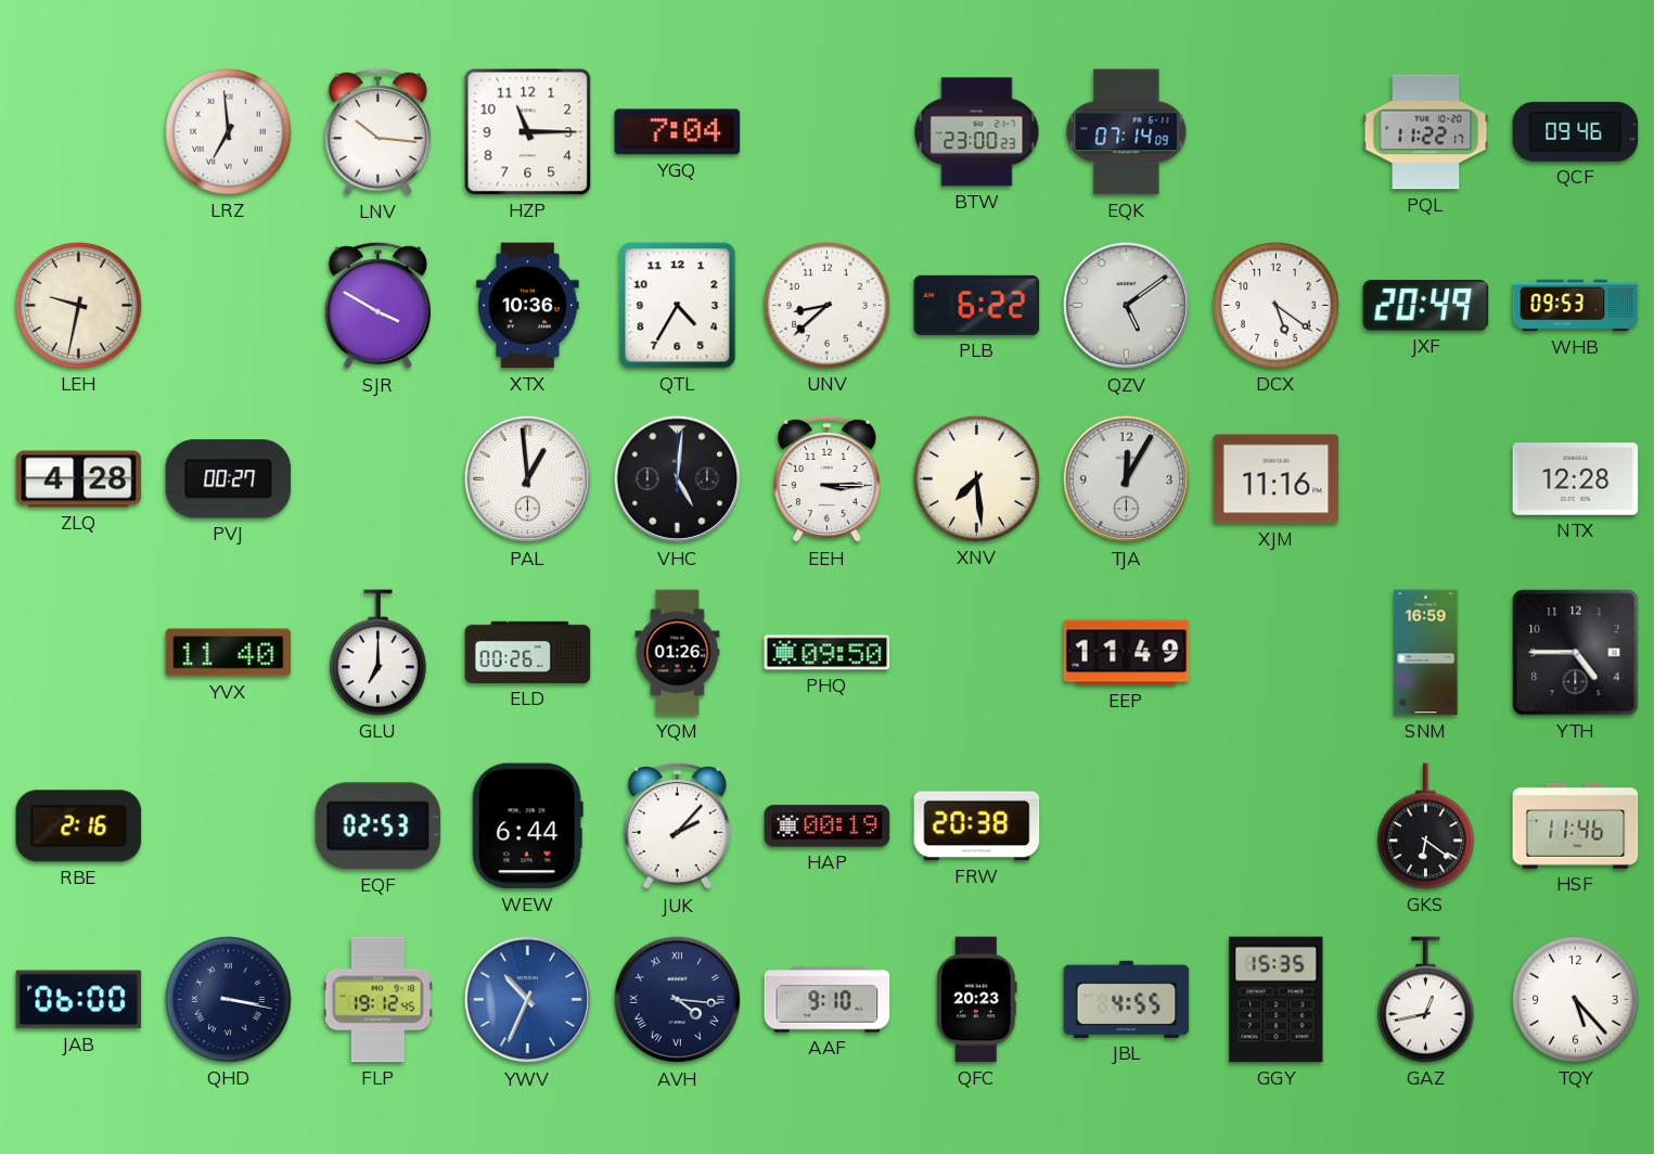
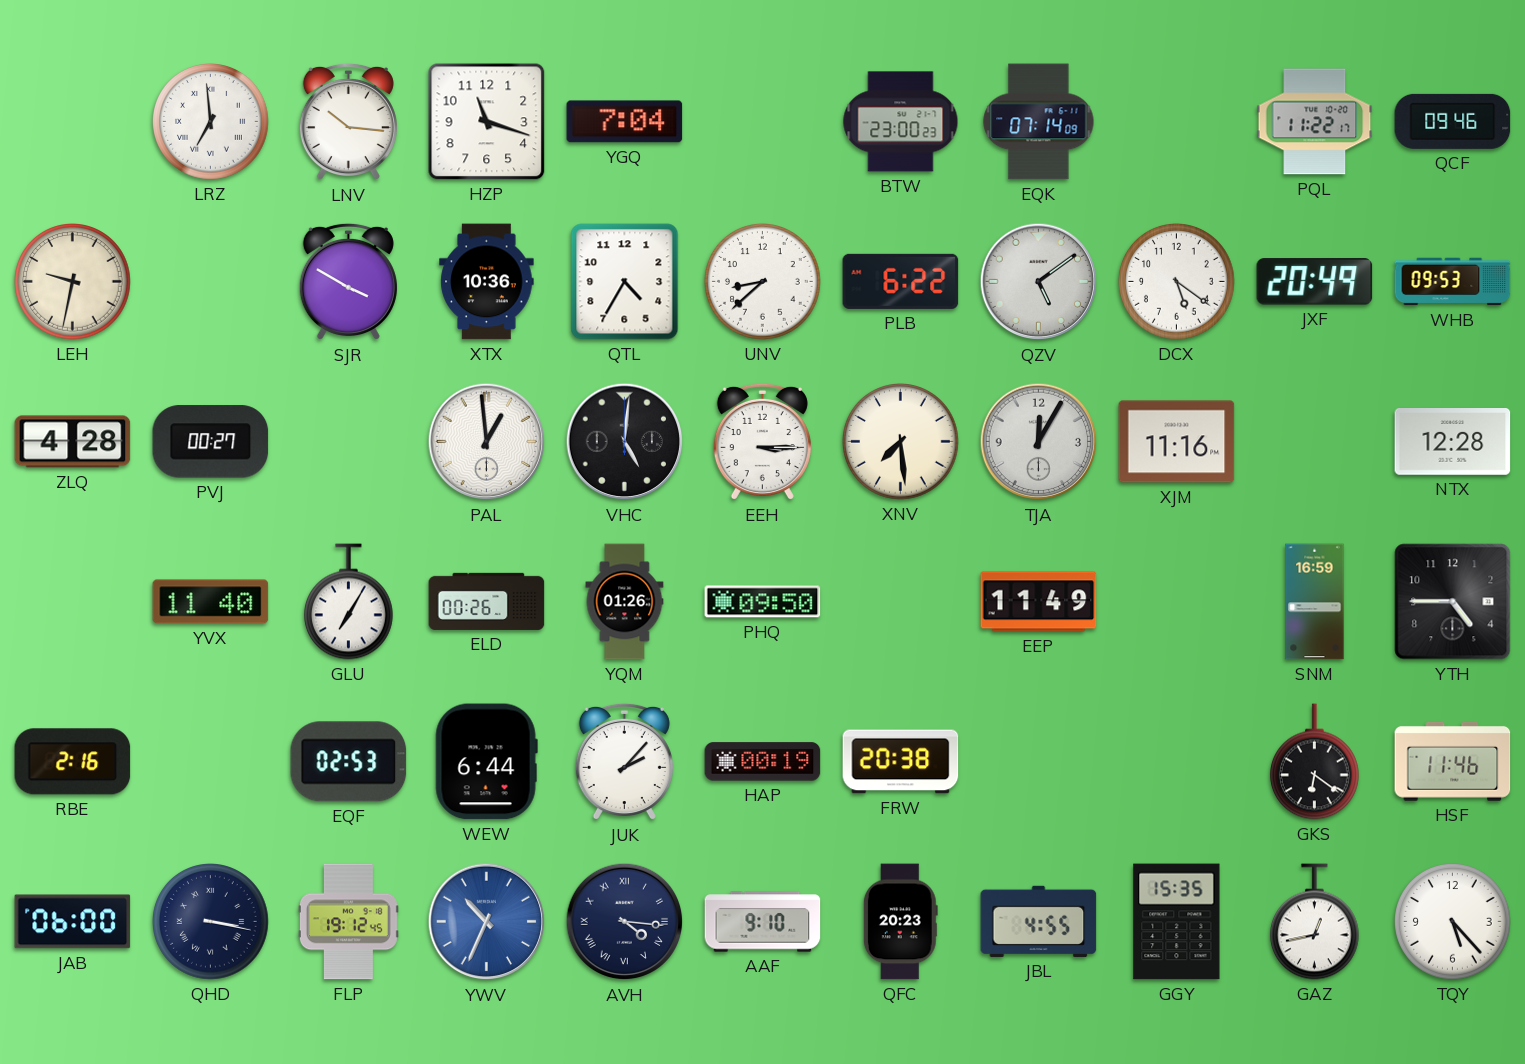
HZP: 11:15 -> 11:18
GLU: 7:00 -> 7:05
